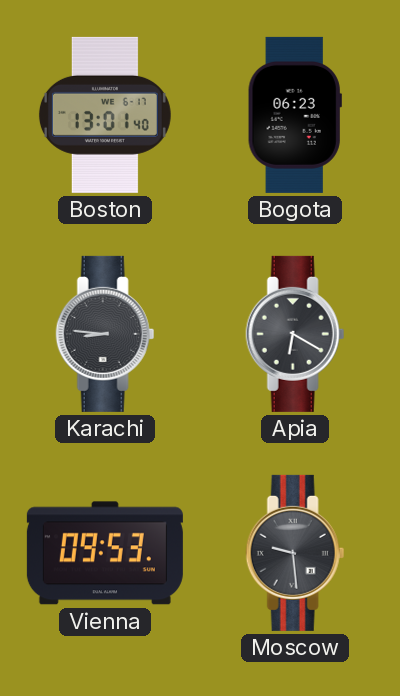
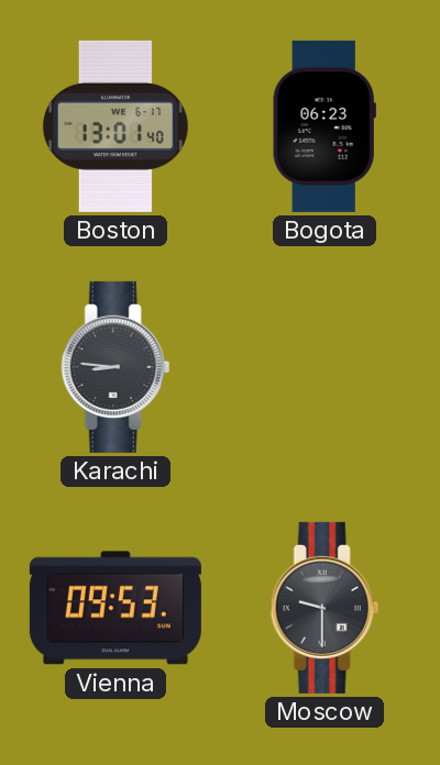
Apia: 6:20 -> none
Moscow: 9:29 -> 9:30
